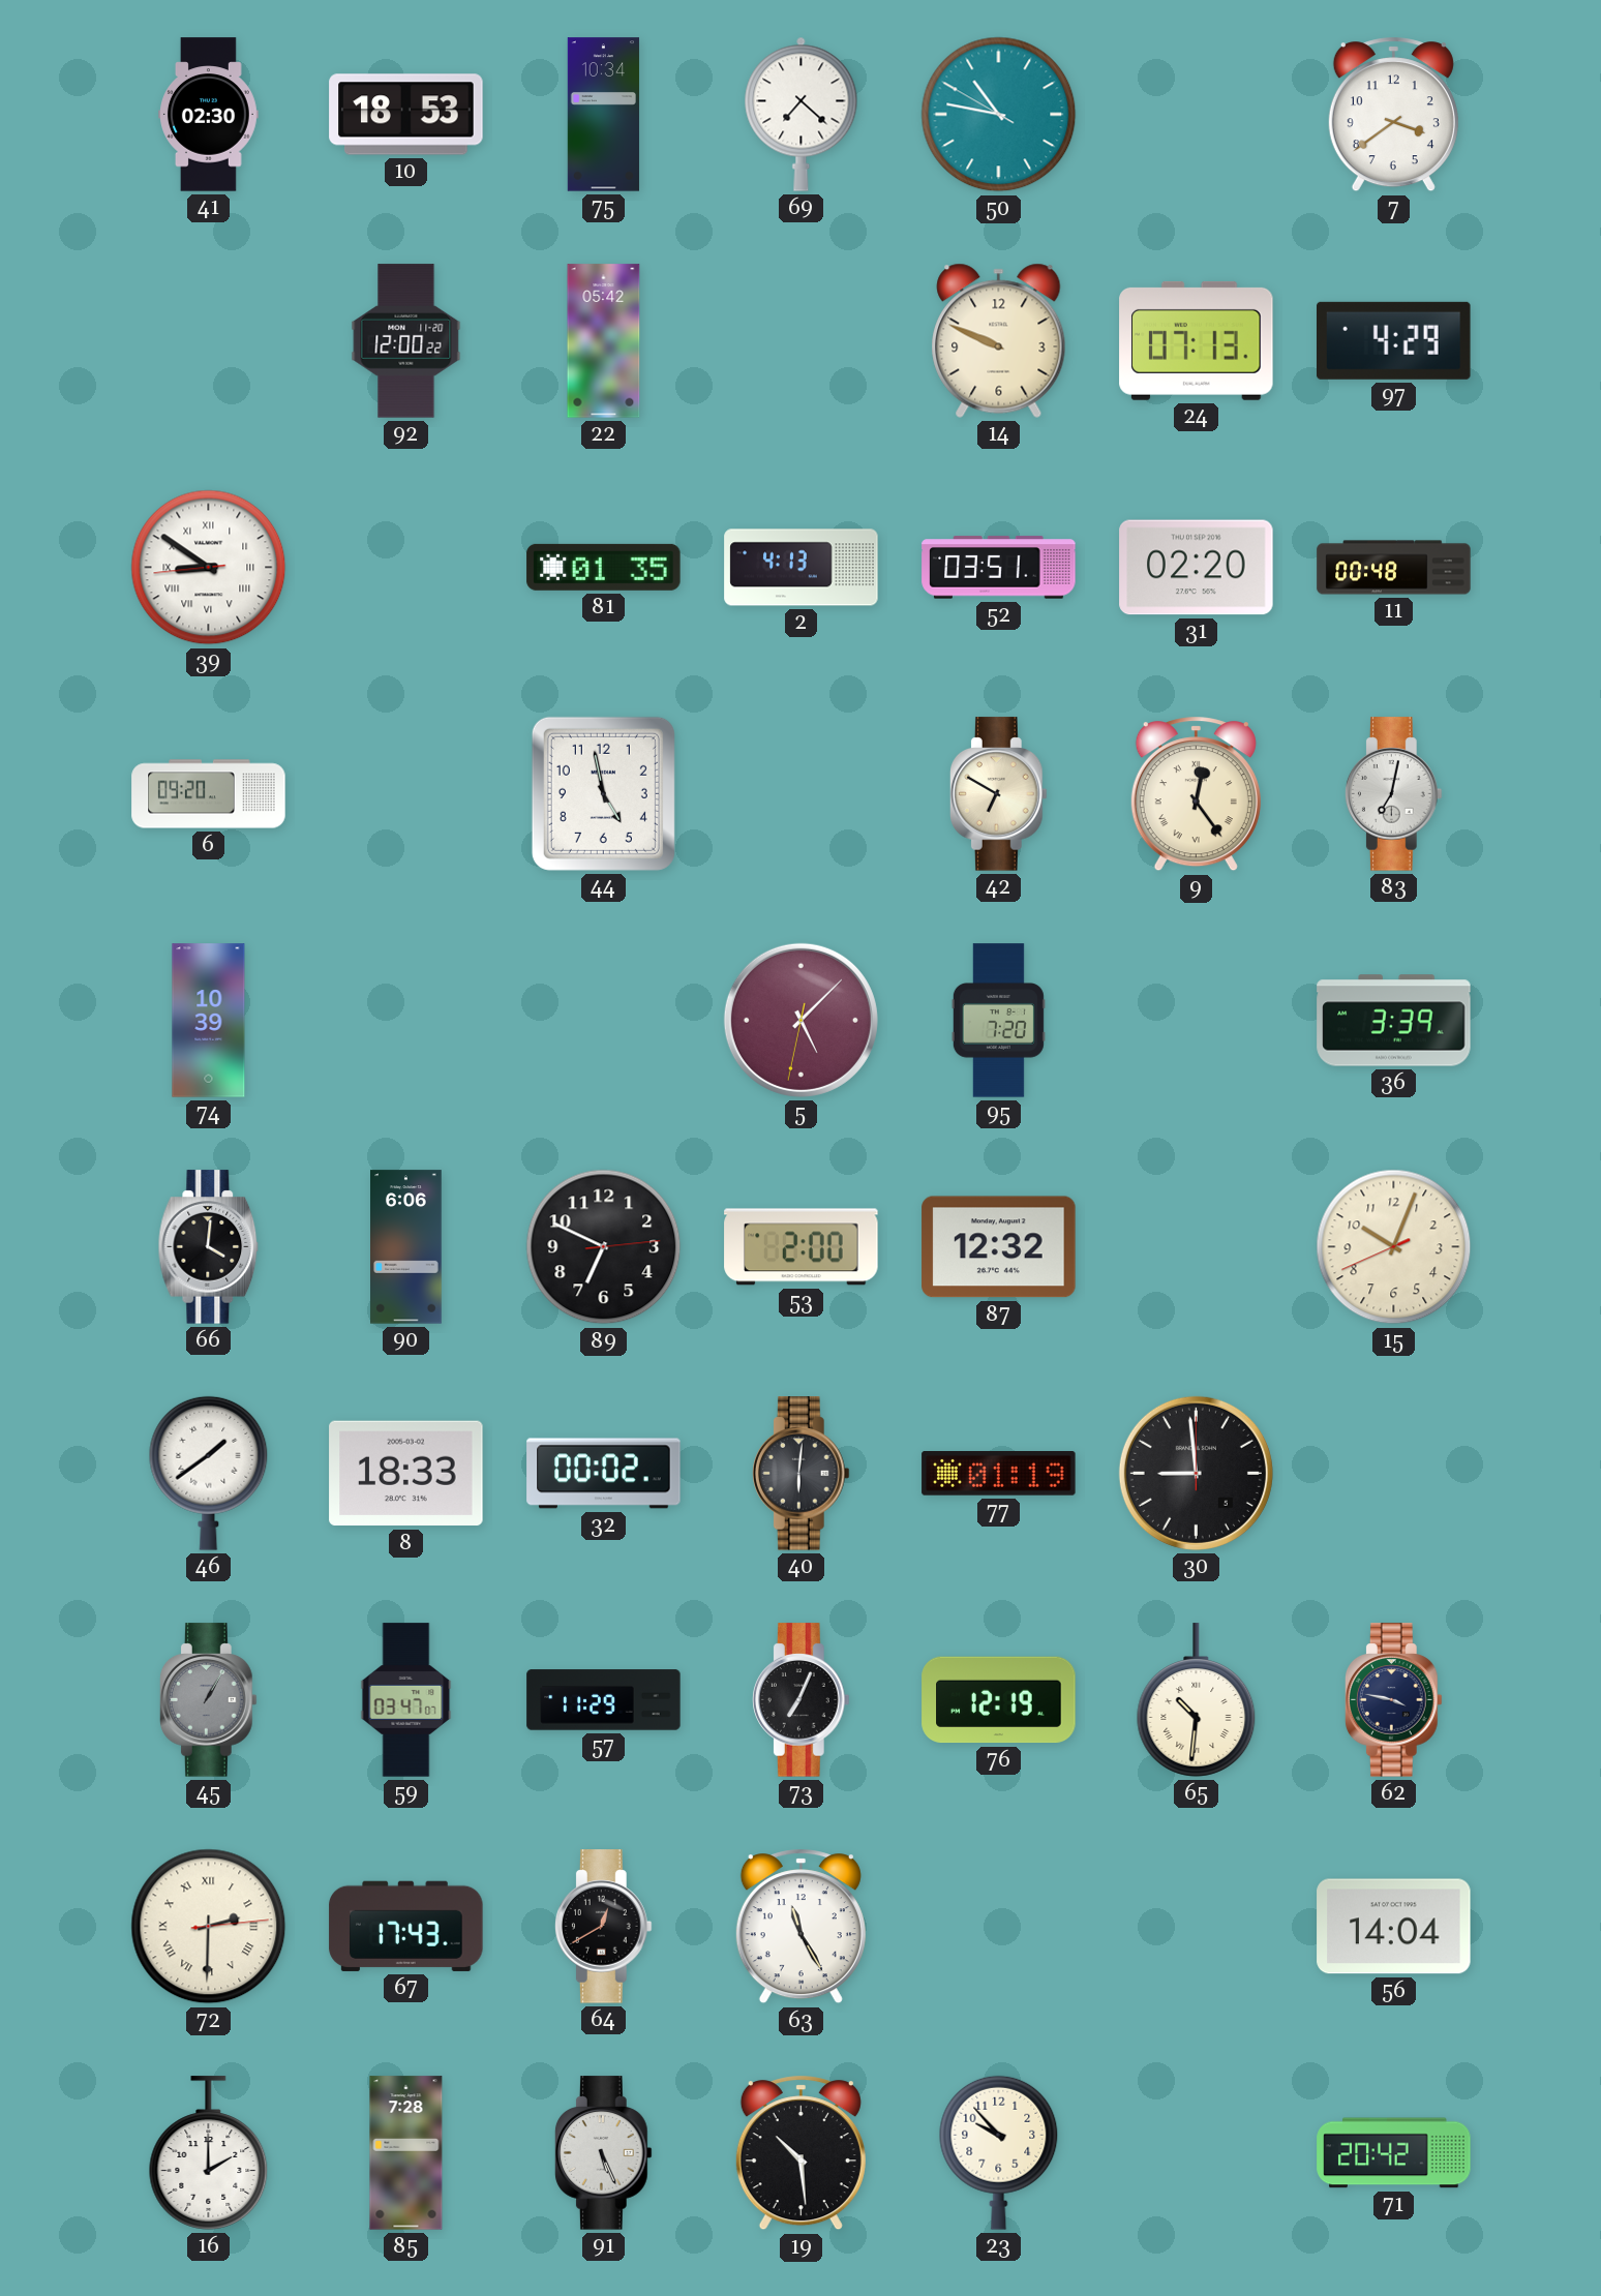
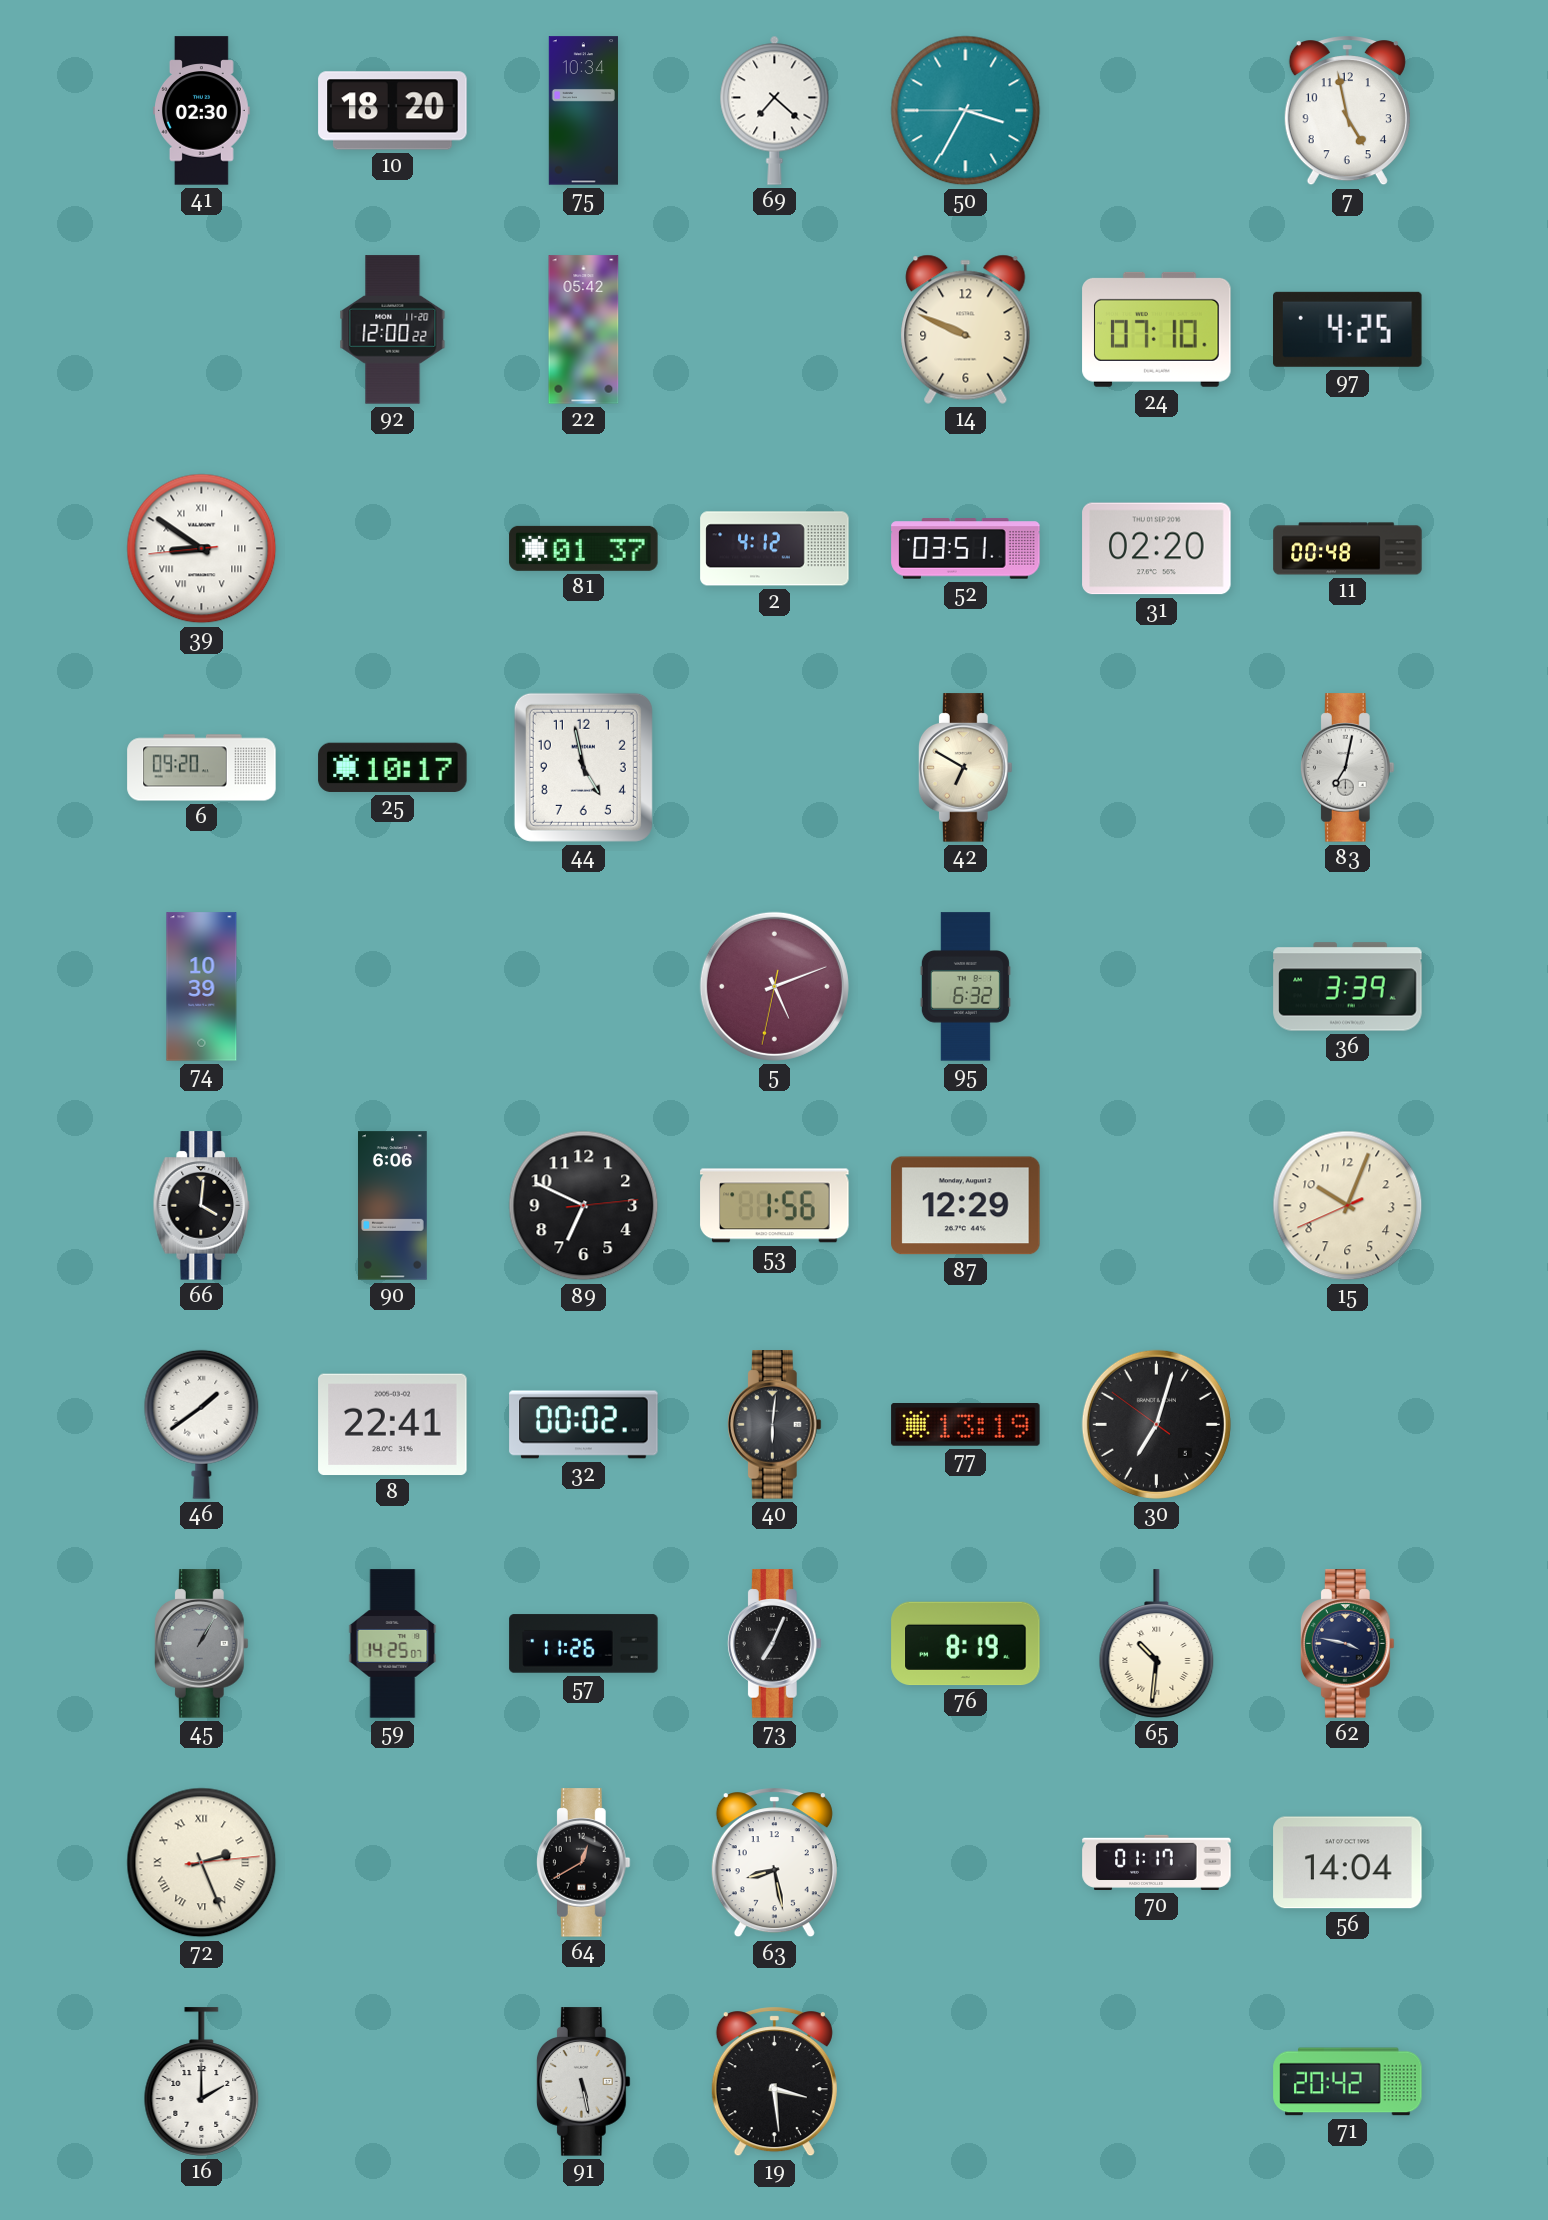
10: 18:53 -> 18:20
50: 10:46 -> 3:34
7: 3:39 -> 4:58
24: 07:13 -> 07:10
97: 4:29 -> 4:25
81: 01:35 -> 01:37
2: 4:13 -> 4:12
25: none -> 10:17
9: 12:24 -> none
5: 5:07 -> 5:11
95: 7:20 -> 6:32
53: 2:00 -> 1:56
87: 12:32 -> 12:29
8: 18:33 -> 22:41
77: 01:19 -> 13:19
30: 8:59 -> 7:02
59: 03:47 -> 14:25
57: 11:29 -> 11:26
76: 12:19 -> 8:19
72: 2:30 -> 2:26
67: 17:43 -> none
63: 11:25 -> 8:28
70: none -> 01:17
85: 7:28 -> none
91: 5:26 -> 5:28
19: 10:29 -> 3:29
23: 9:53 -> none
